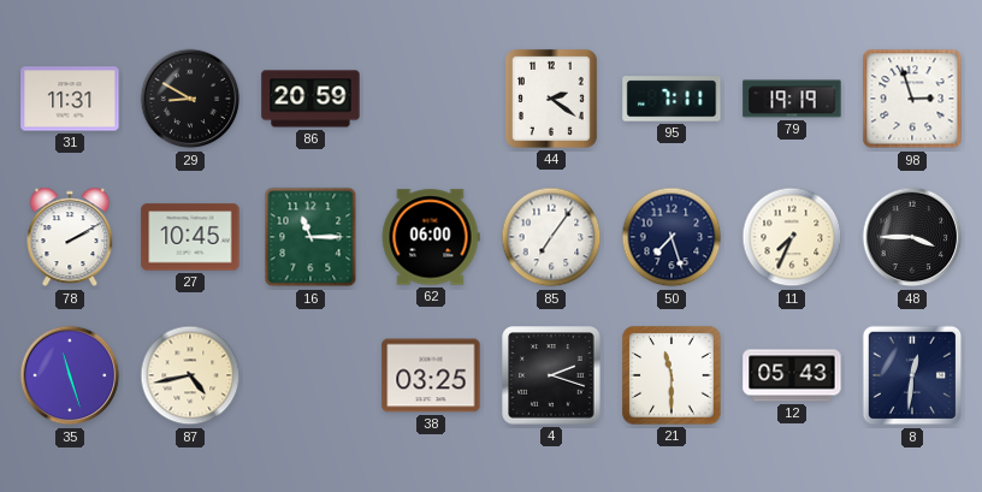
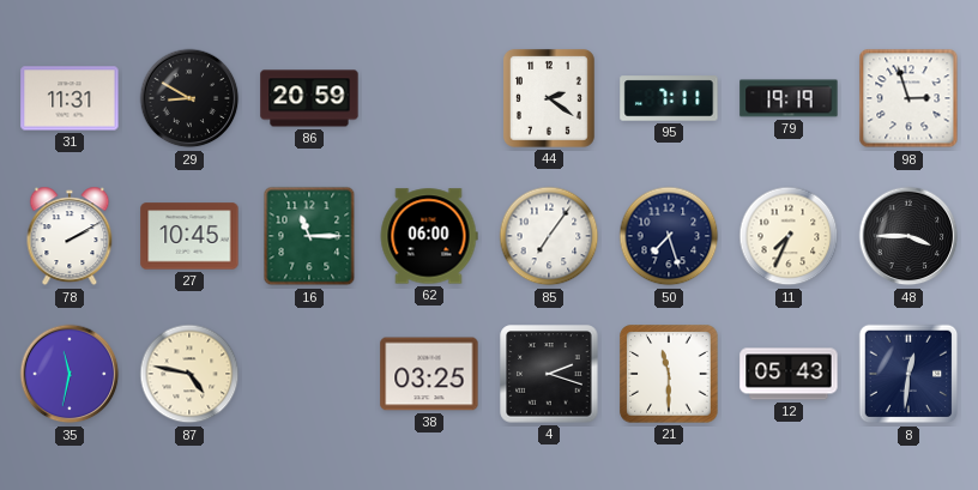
35: 11:27 -> 11:32
87: 4:43 -> 4:47
